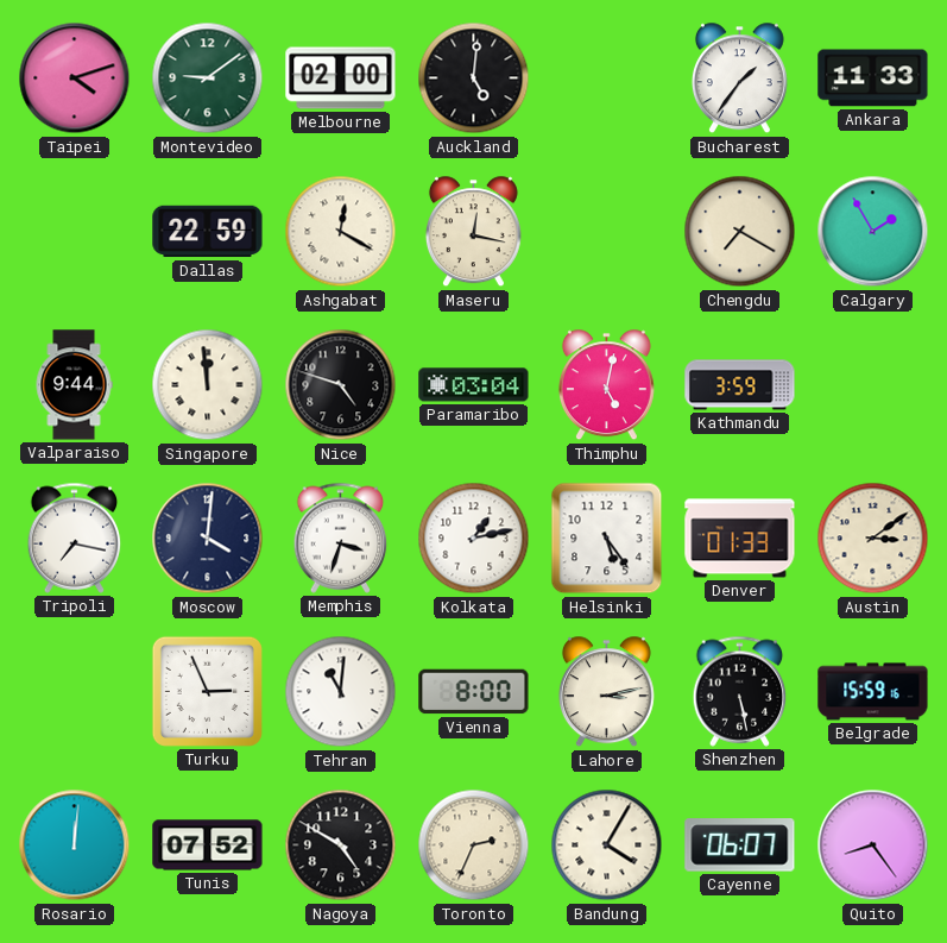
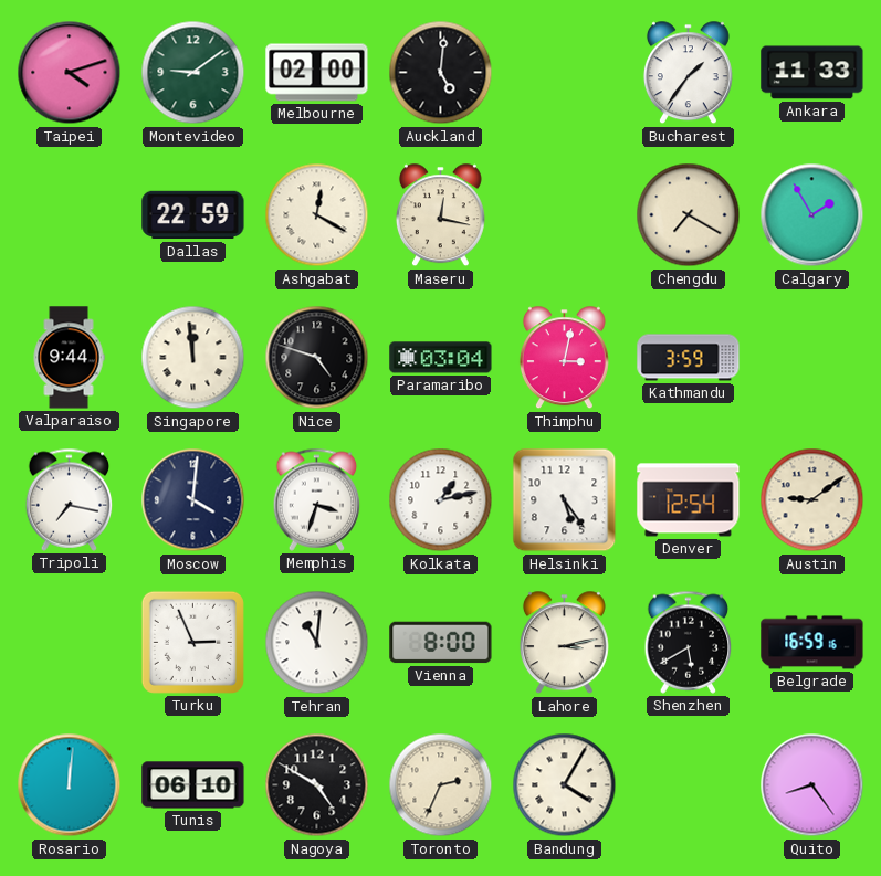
Thimphu: 5:02 -> 3:02
Denver: 01:33 -> 12:54
Austin: 3:09 -> 9:09
Shenzhen: 5:28 -> 5:40
Belgrade: 15:59 -> 16:59
Tunis: 07:52 -> 06:10
Cayenne: 06:07 -> none
